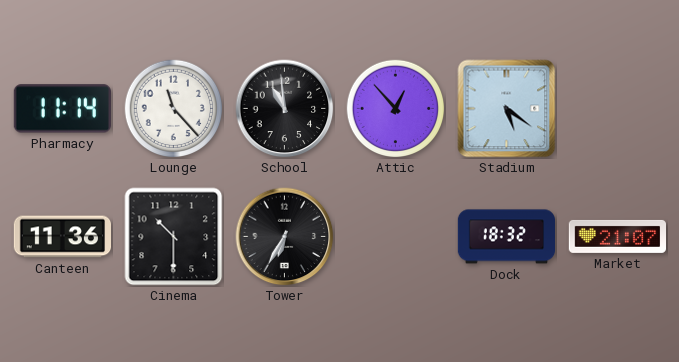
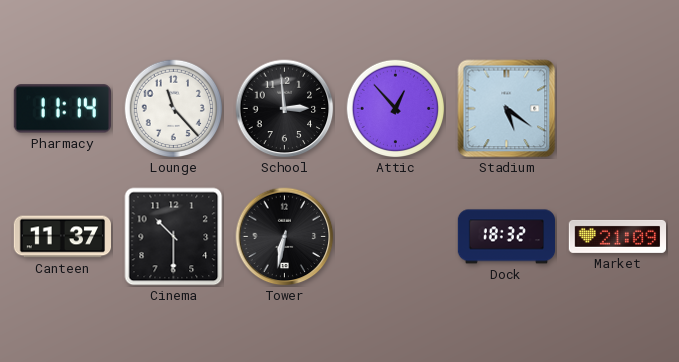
School: 10:59 -> 2:59
Canteen: 11:36 -> 11:37
Tower: 6:35 -> 6:32
Market: 21:07 -> 21:09
